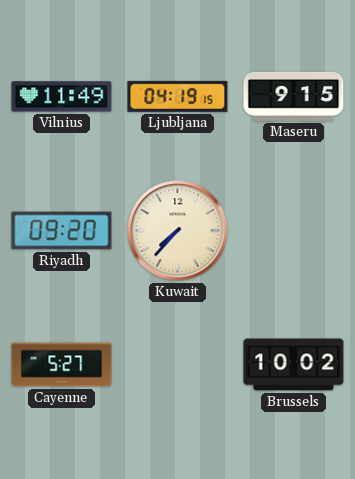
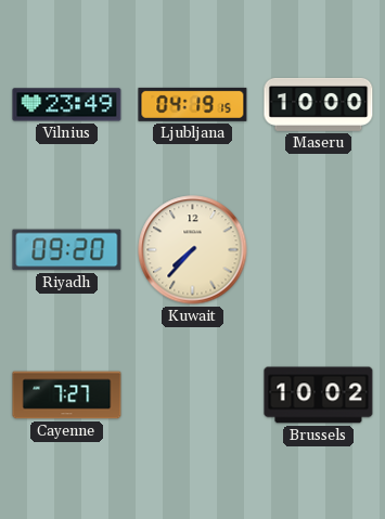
Vilnius: 11:49 -> 23:49
Maseru: 9:15 -> 10:00
Cayenne: 5:27 -> 7:27
